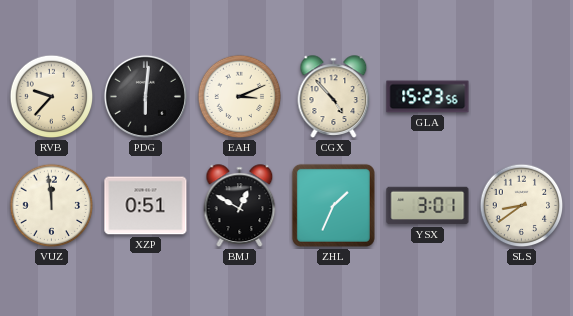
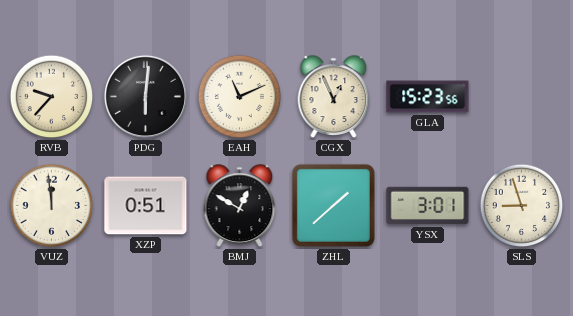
EAH: 3:11 -> 11:11
CGX: 4:53 -> 12:56
ZHL: 1:34 -> 1:38
SLS: 8:39 -> 8:57
